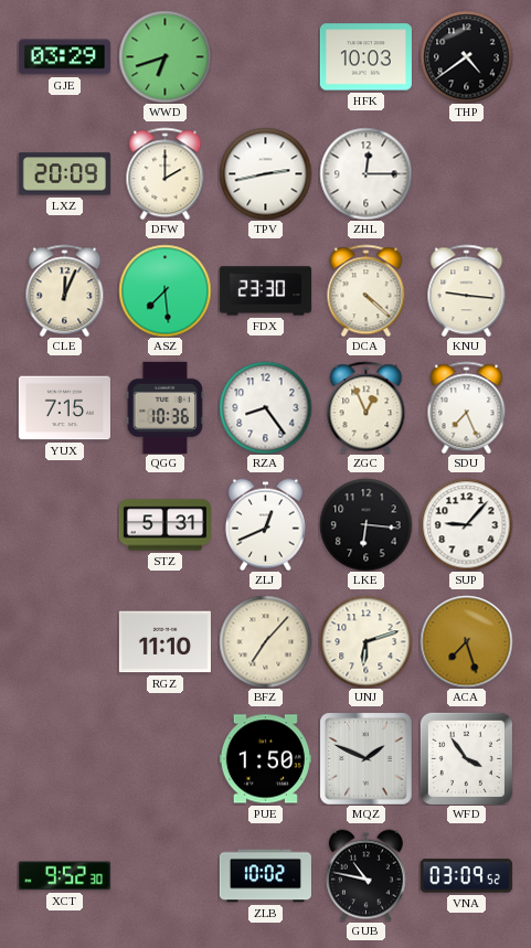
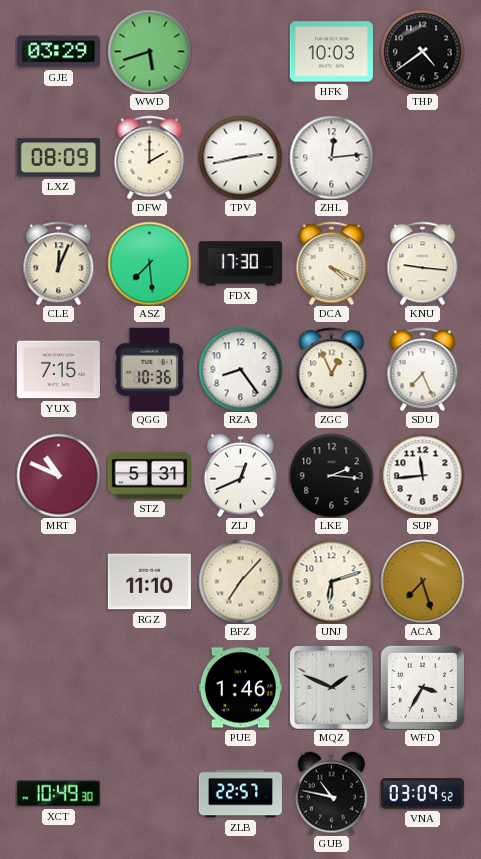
WWD: 6:42 -> 5:42
LXZ: 20:09 -> 08:09
ZHL: 12:15 -> 12:14
FDX: 23:30 -> 17:30
DCA: 4:22 -> 4:19
MRT: none -> 10:49
LKE: 6:16 -> 2:16
SUP: 9:07 -> 11:44
PUE: 1:50 -> 1:46
WFD: 3:54 -> 3:35
XCT: 9:52 -> 10:49
ZLB: 10:02 -> 22:57
